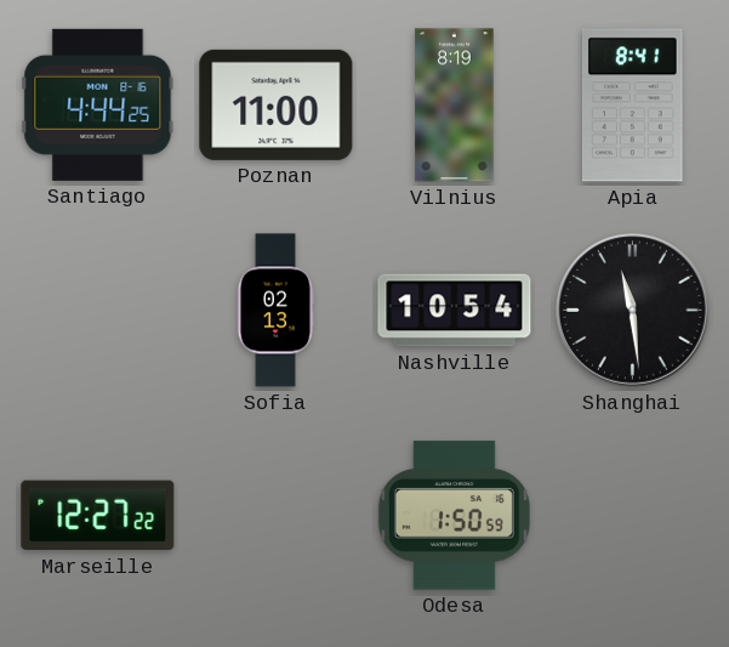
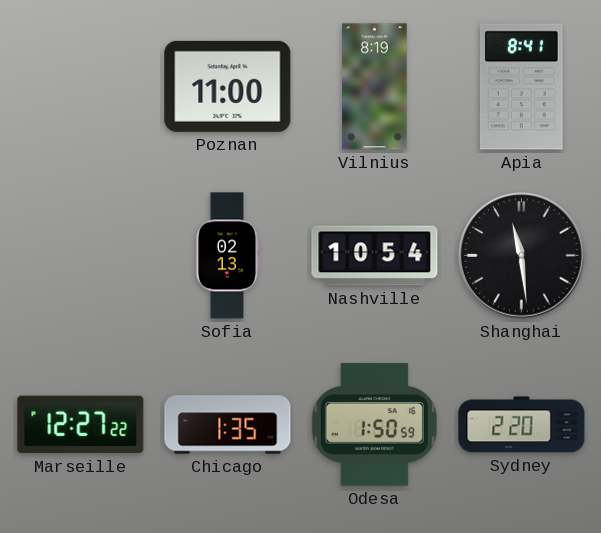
Santiago: 4:44 -> none
Chicago: none -> 1:35
Sydney: none -> 2:20
